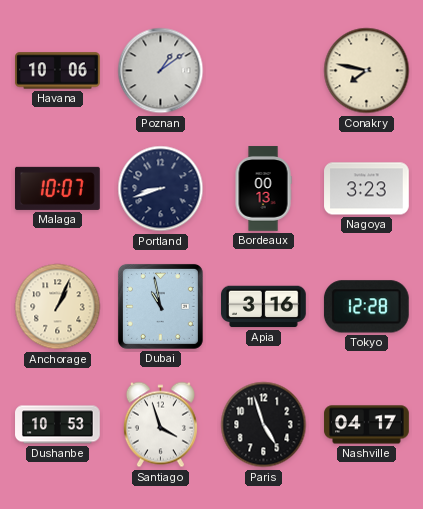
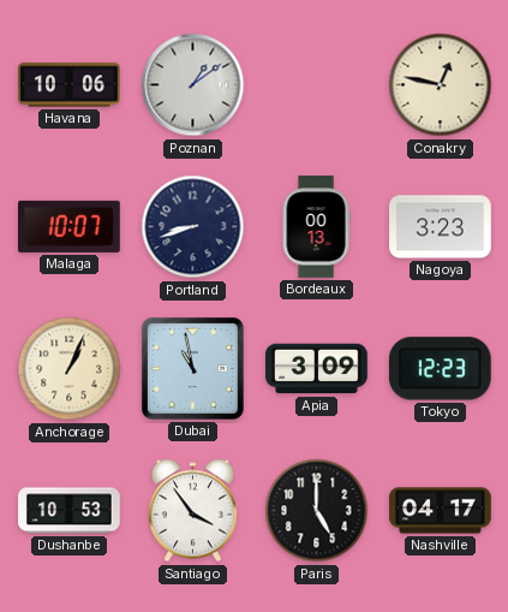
Conakry: 7:47 -> 12:47
Apia: 3:16 -> 3:09
Tokyo: 12:28 -> 12:23
Santiago: 3:57 -> 3:54
Paris: 4:57 -> 5:00
